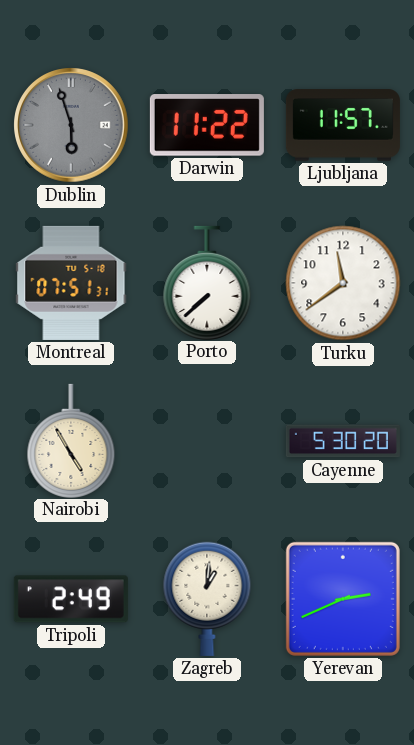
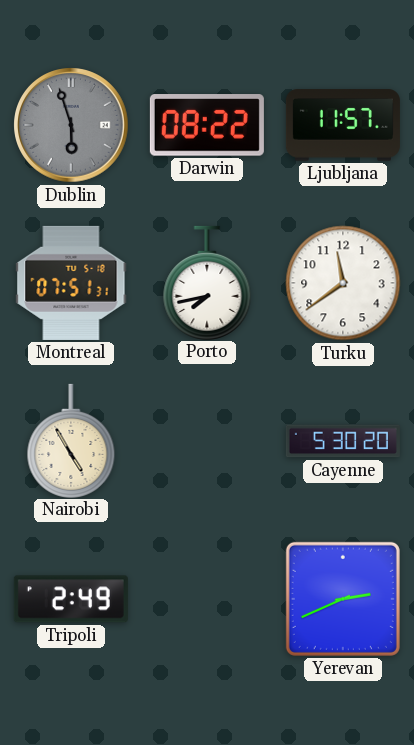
Darwin: 11:22 -> 08:22
Porto: 7:38 -> 7:43
Zagreb: 1:01 -> none
